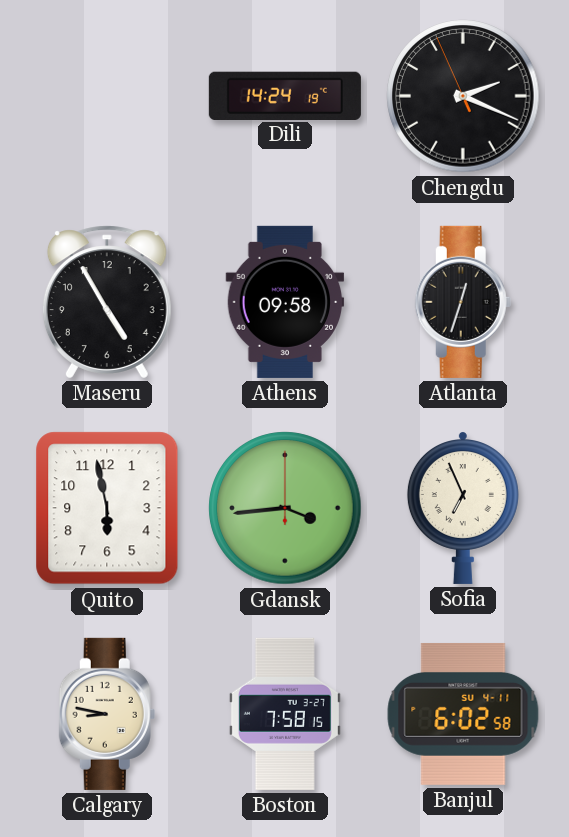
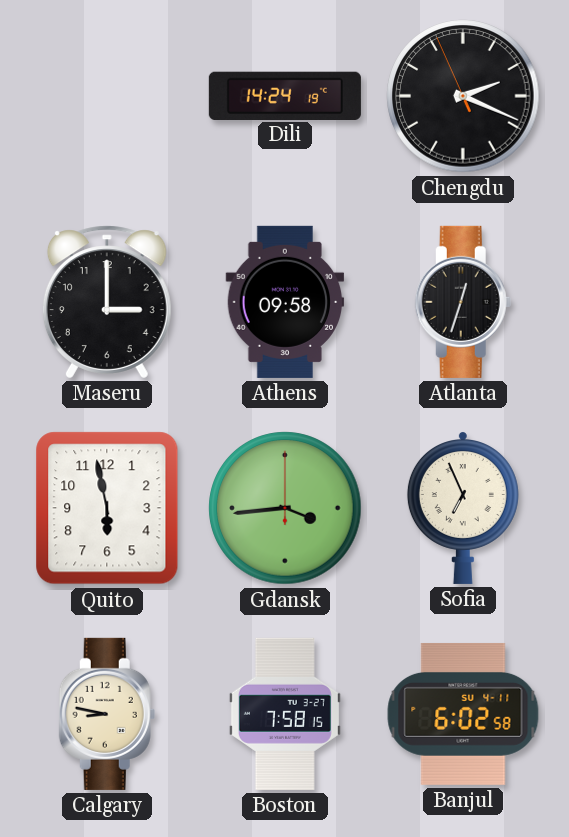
Maseru: 4:55 -> 3:00
